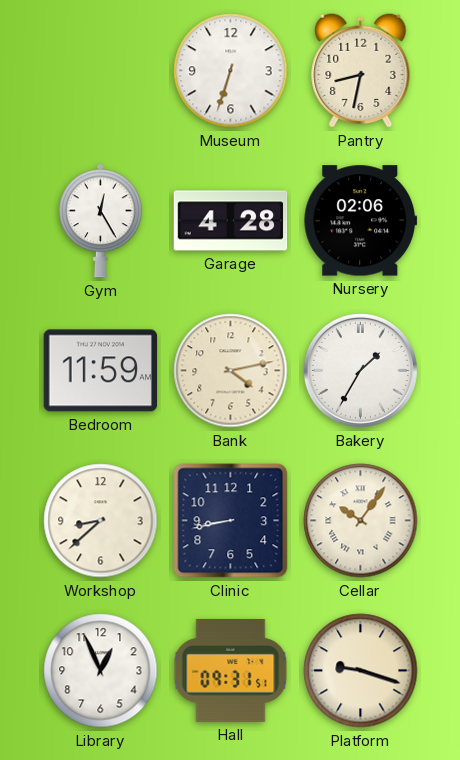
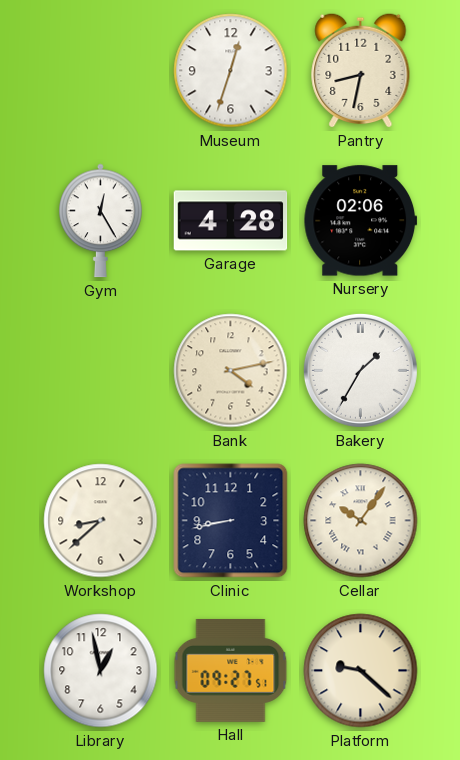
Museum: 6:33 -> 12:33
Bedroom: 11:59 -> none
Library: 12:56 -> 12:58
Hall: 09:31 -> 09:27
Platform: 9:18 -> 9:22
